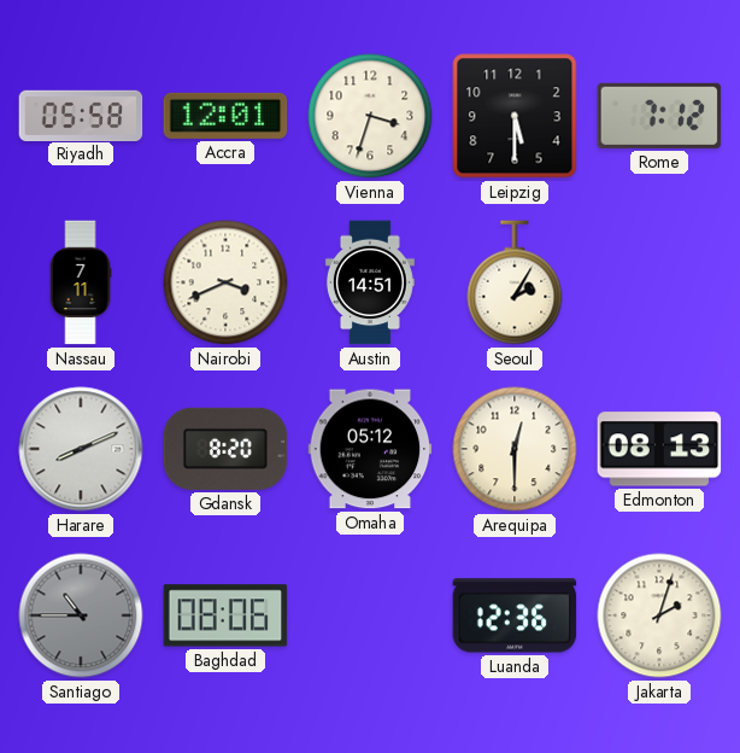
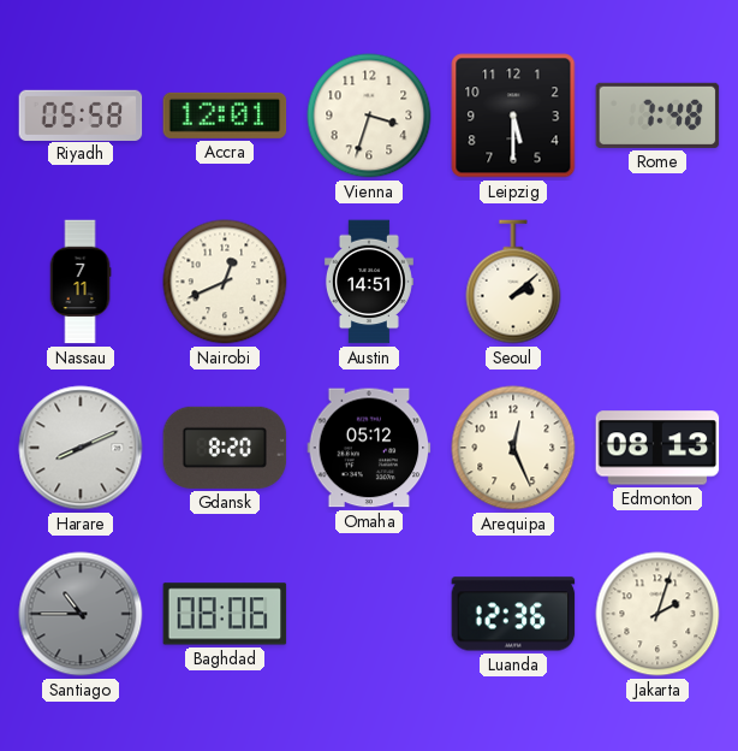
Rome: 7:12 -> 7:48
Nairobi: 3:41 -> 12:41
Seoul: 2:05 -> 2:08
Arequipa: 12:30 -> 12:26
